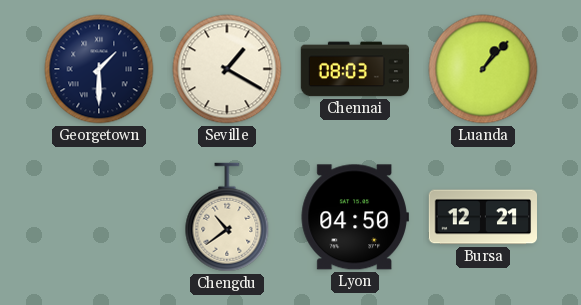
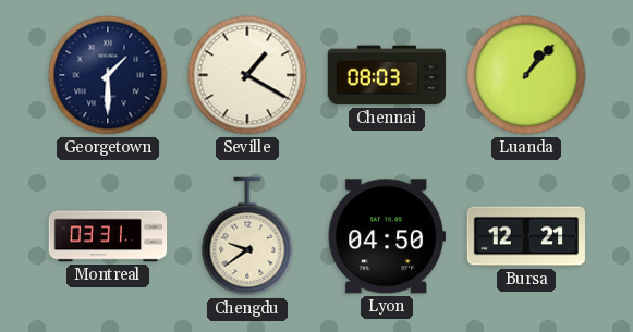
Montreal: none -> 03:31
Chengdu: 10:39 -> 9:39
